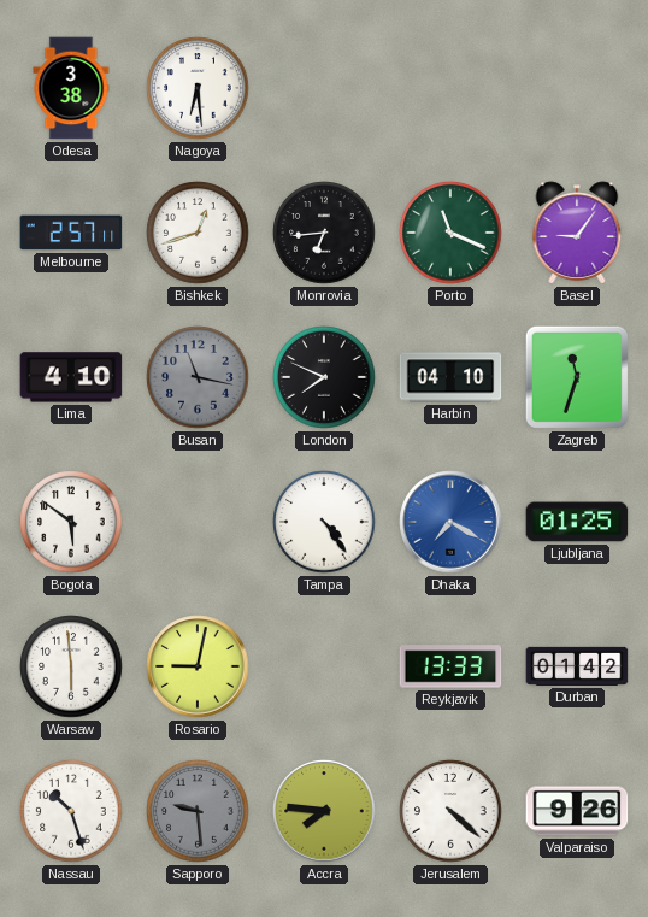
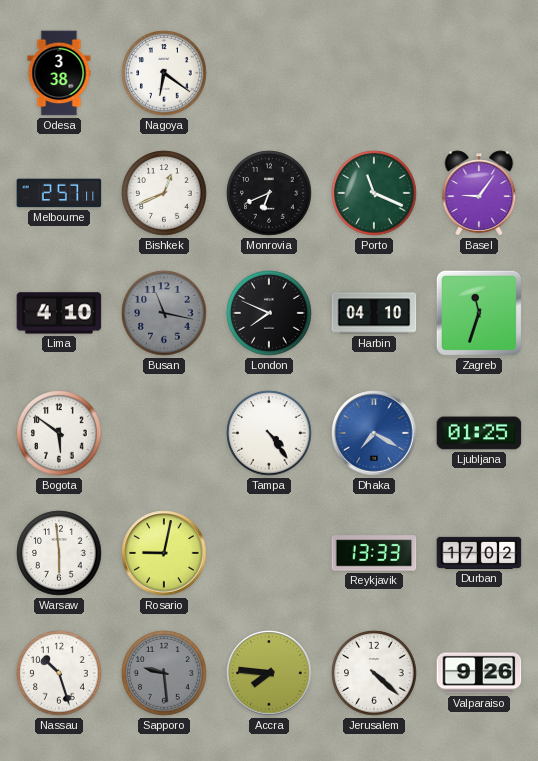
Nagoya: 6:29 -> 6:21
Bishkek: 12:42 -> 12:41
Monrovia: 6:44 -> 6:41
Durban: 01:42 -> 17:02
